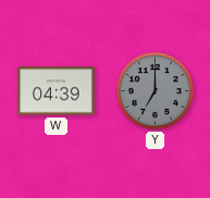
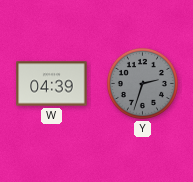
Y: 7:00 -> 2:33
